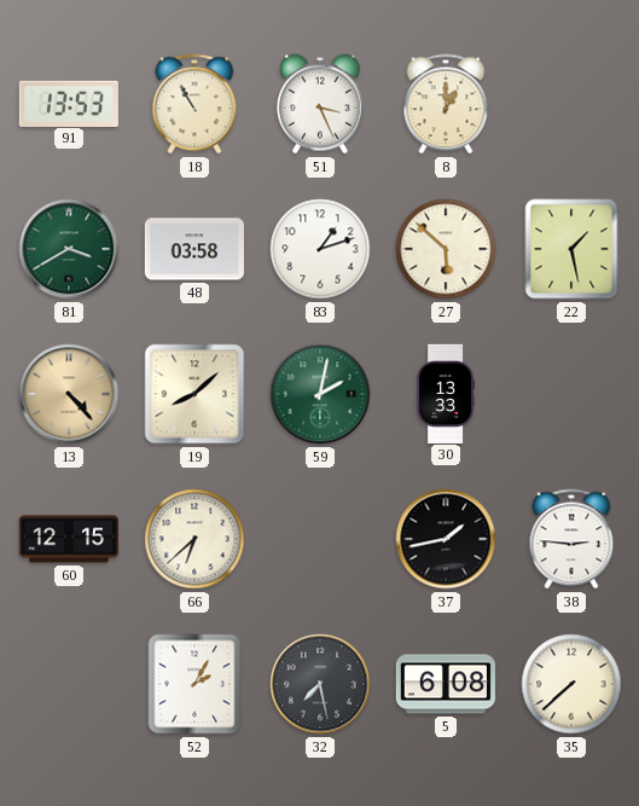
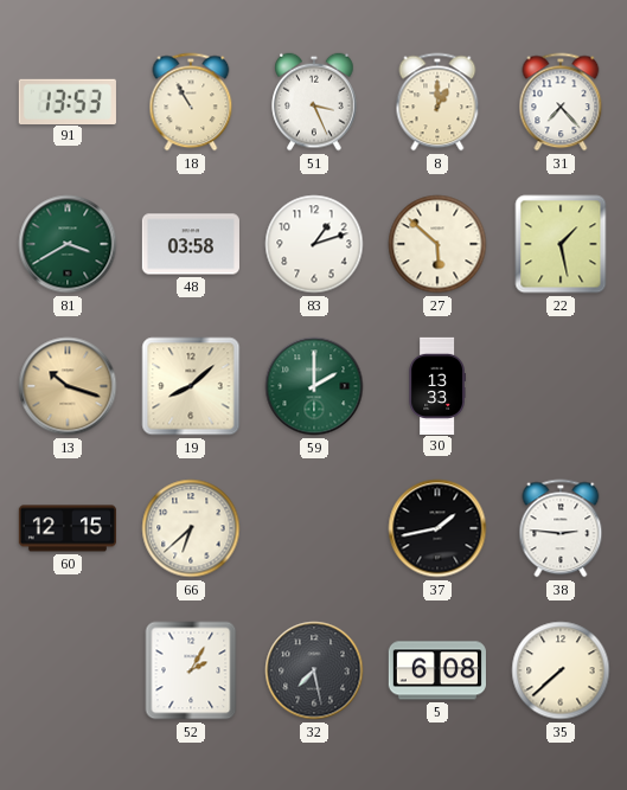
31: none -> 7:23
13: 4:23 -> 10:18
59: 2:02 -> 2:00
